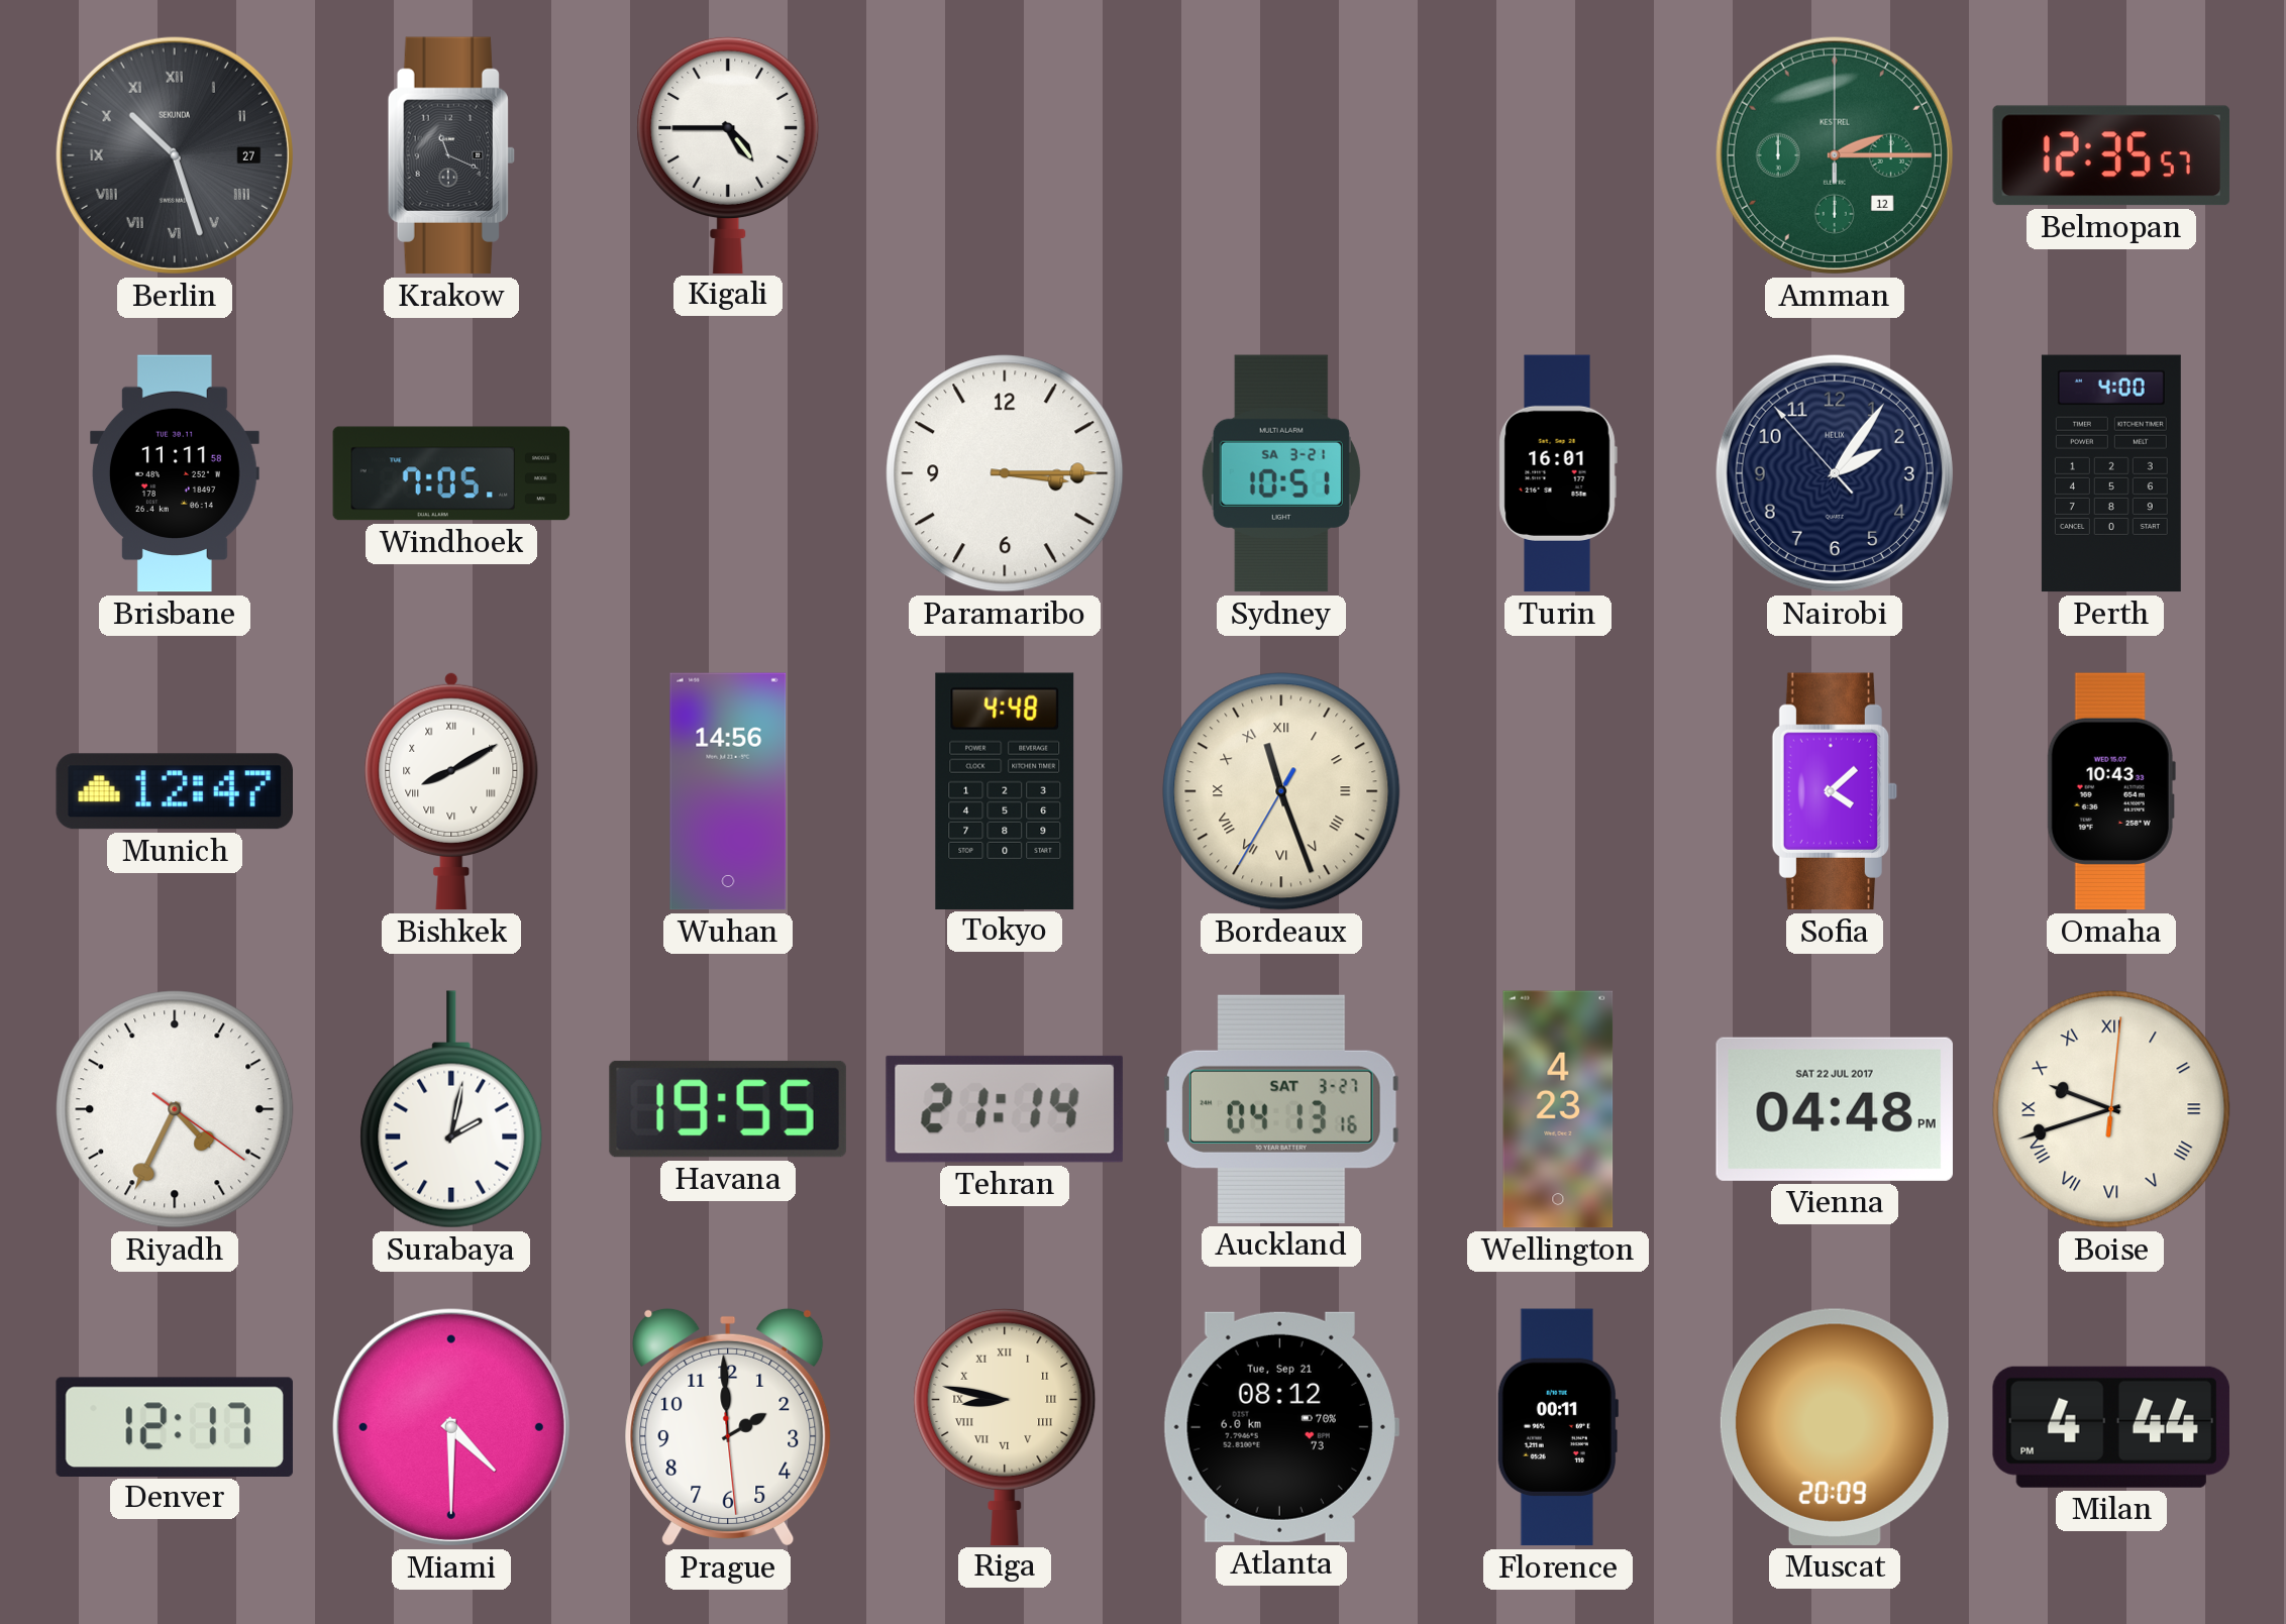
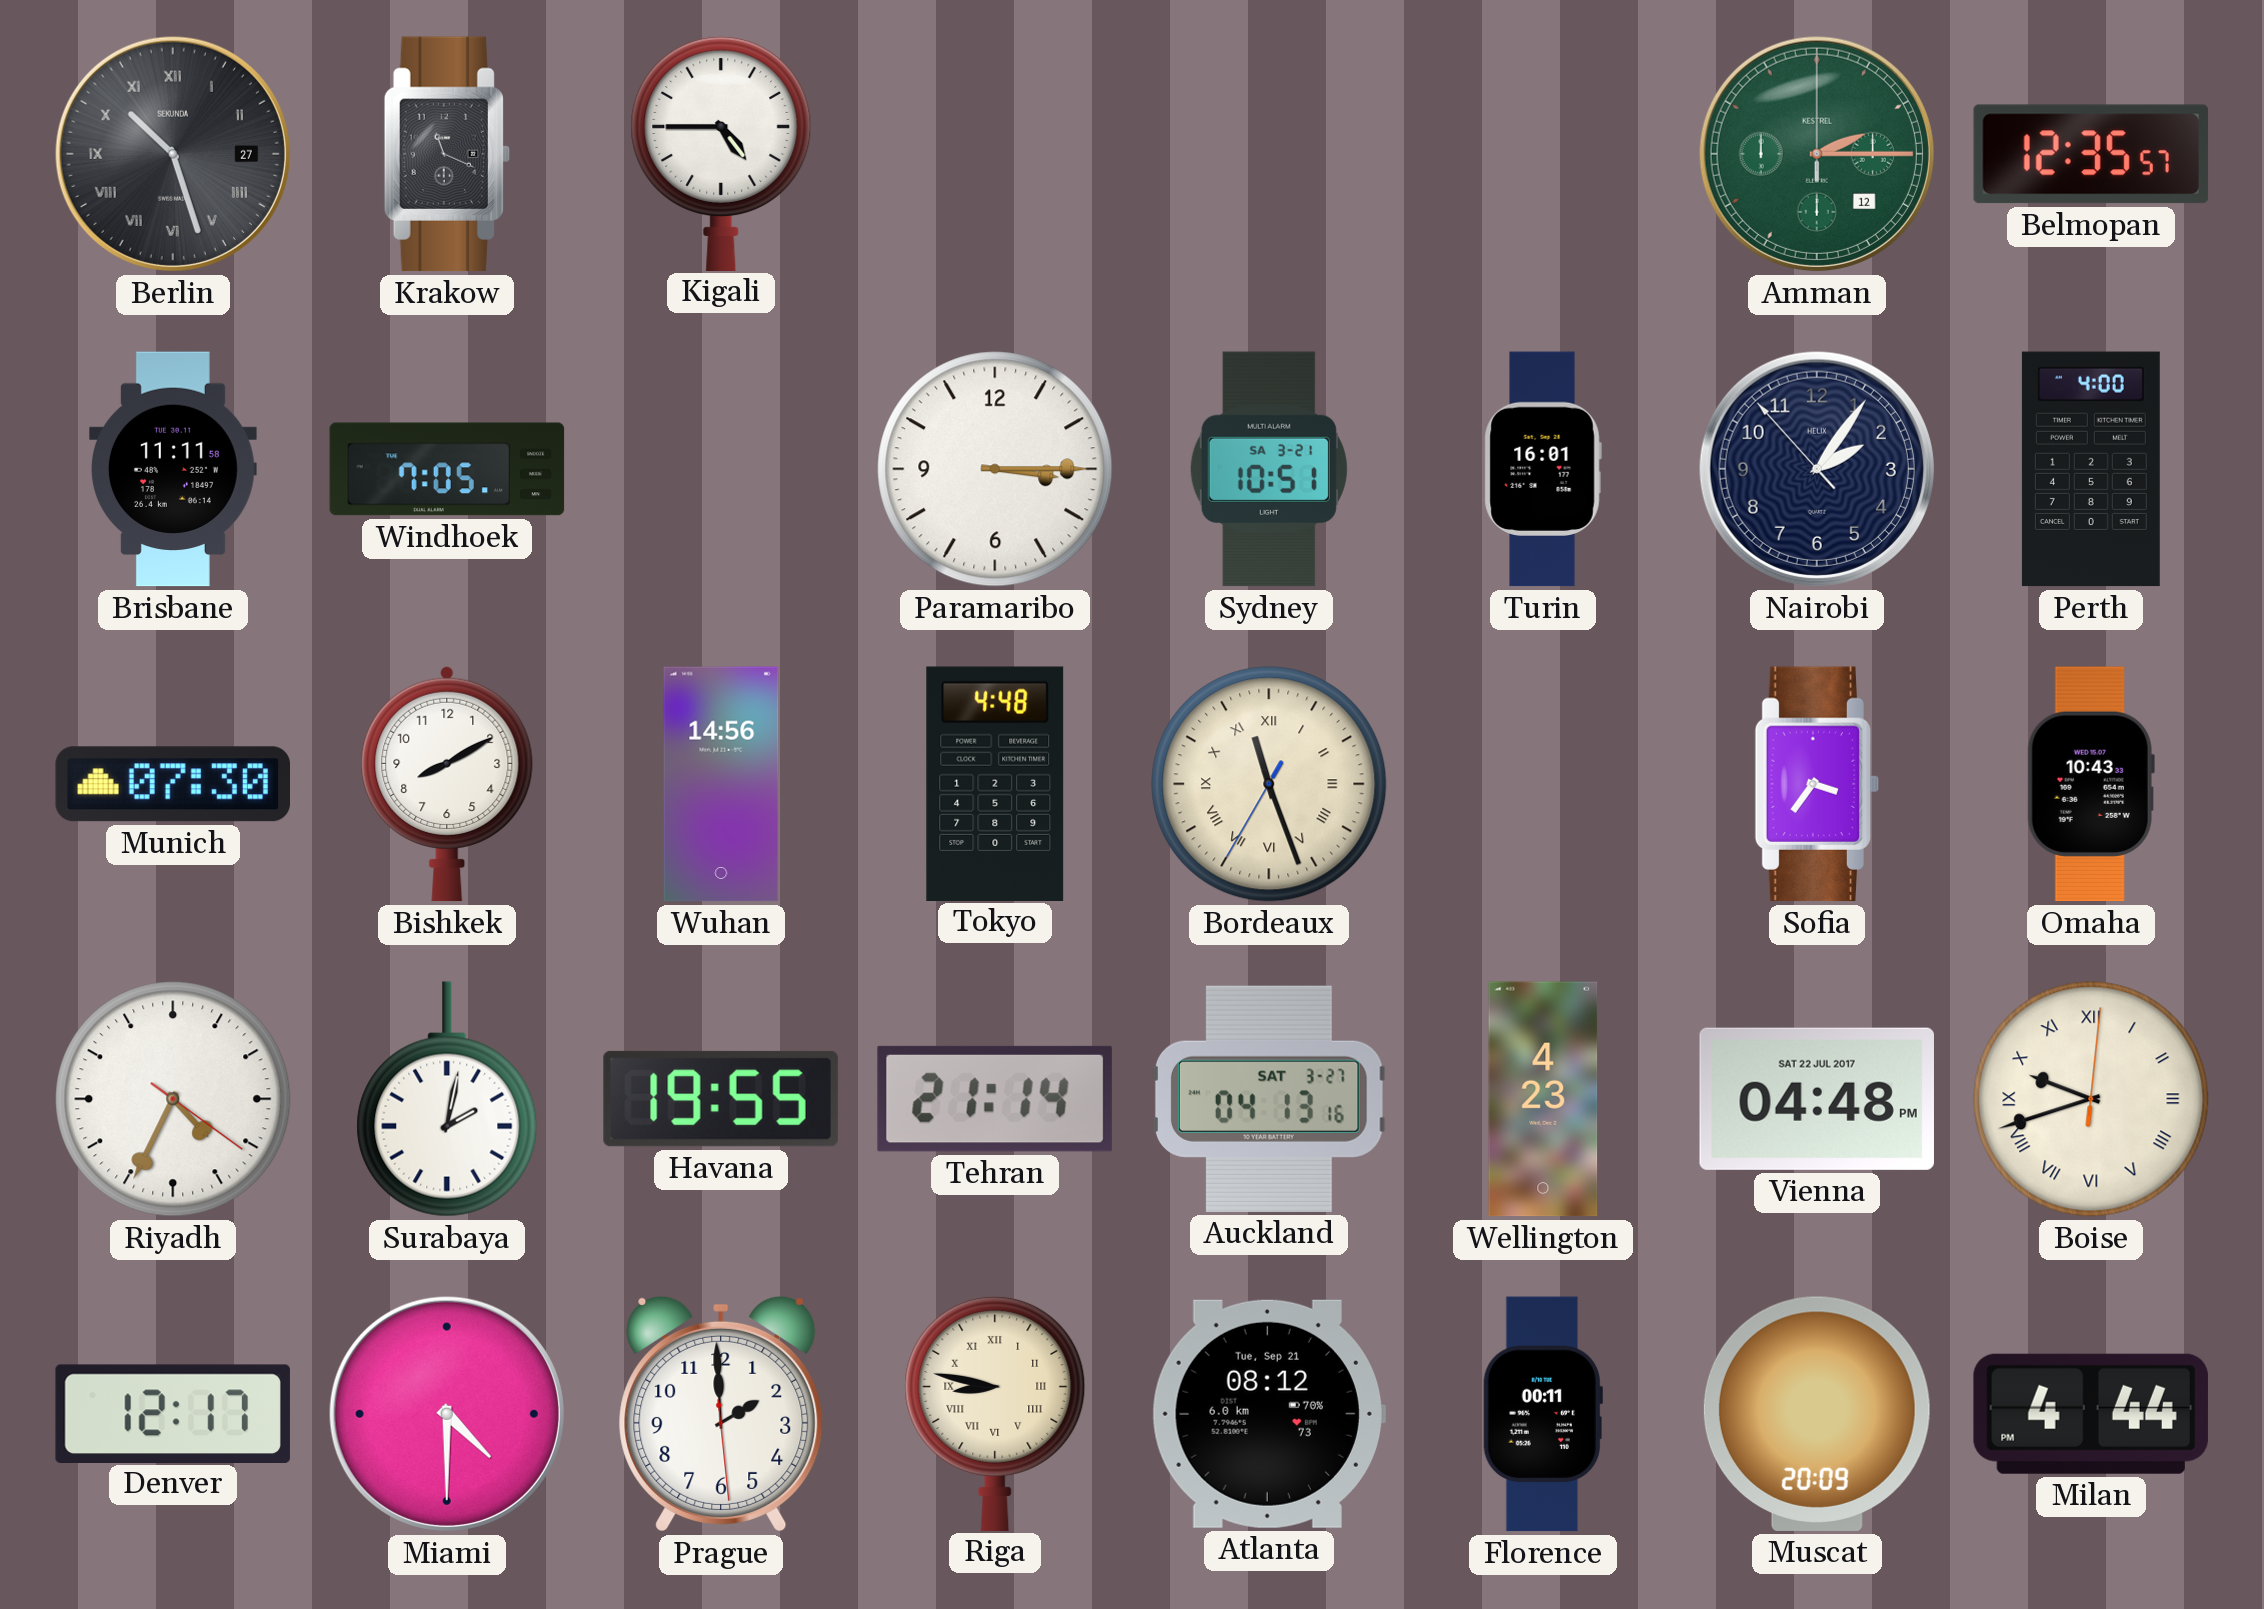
Munich: 12:47 -> 07:30
Bishkek numerals: Roman -> Arabic
Sofia: 4:08 -> 3:36
